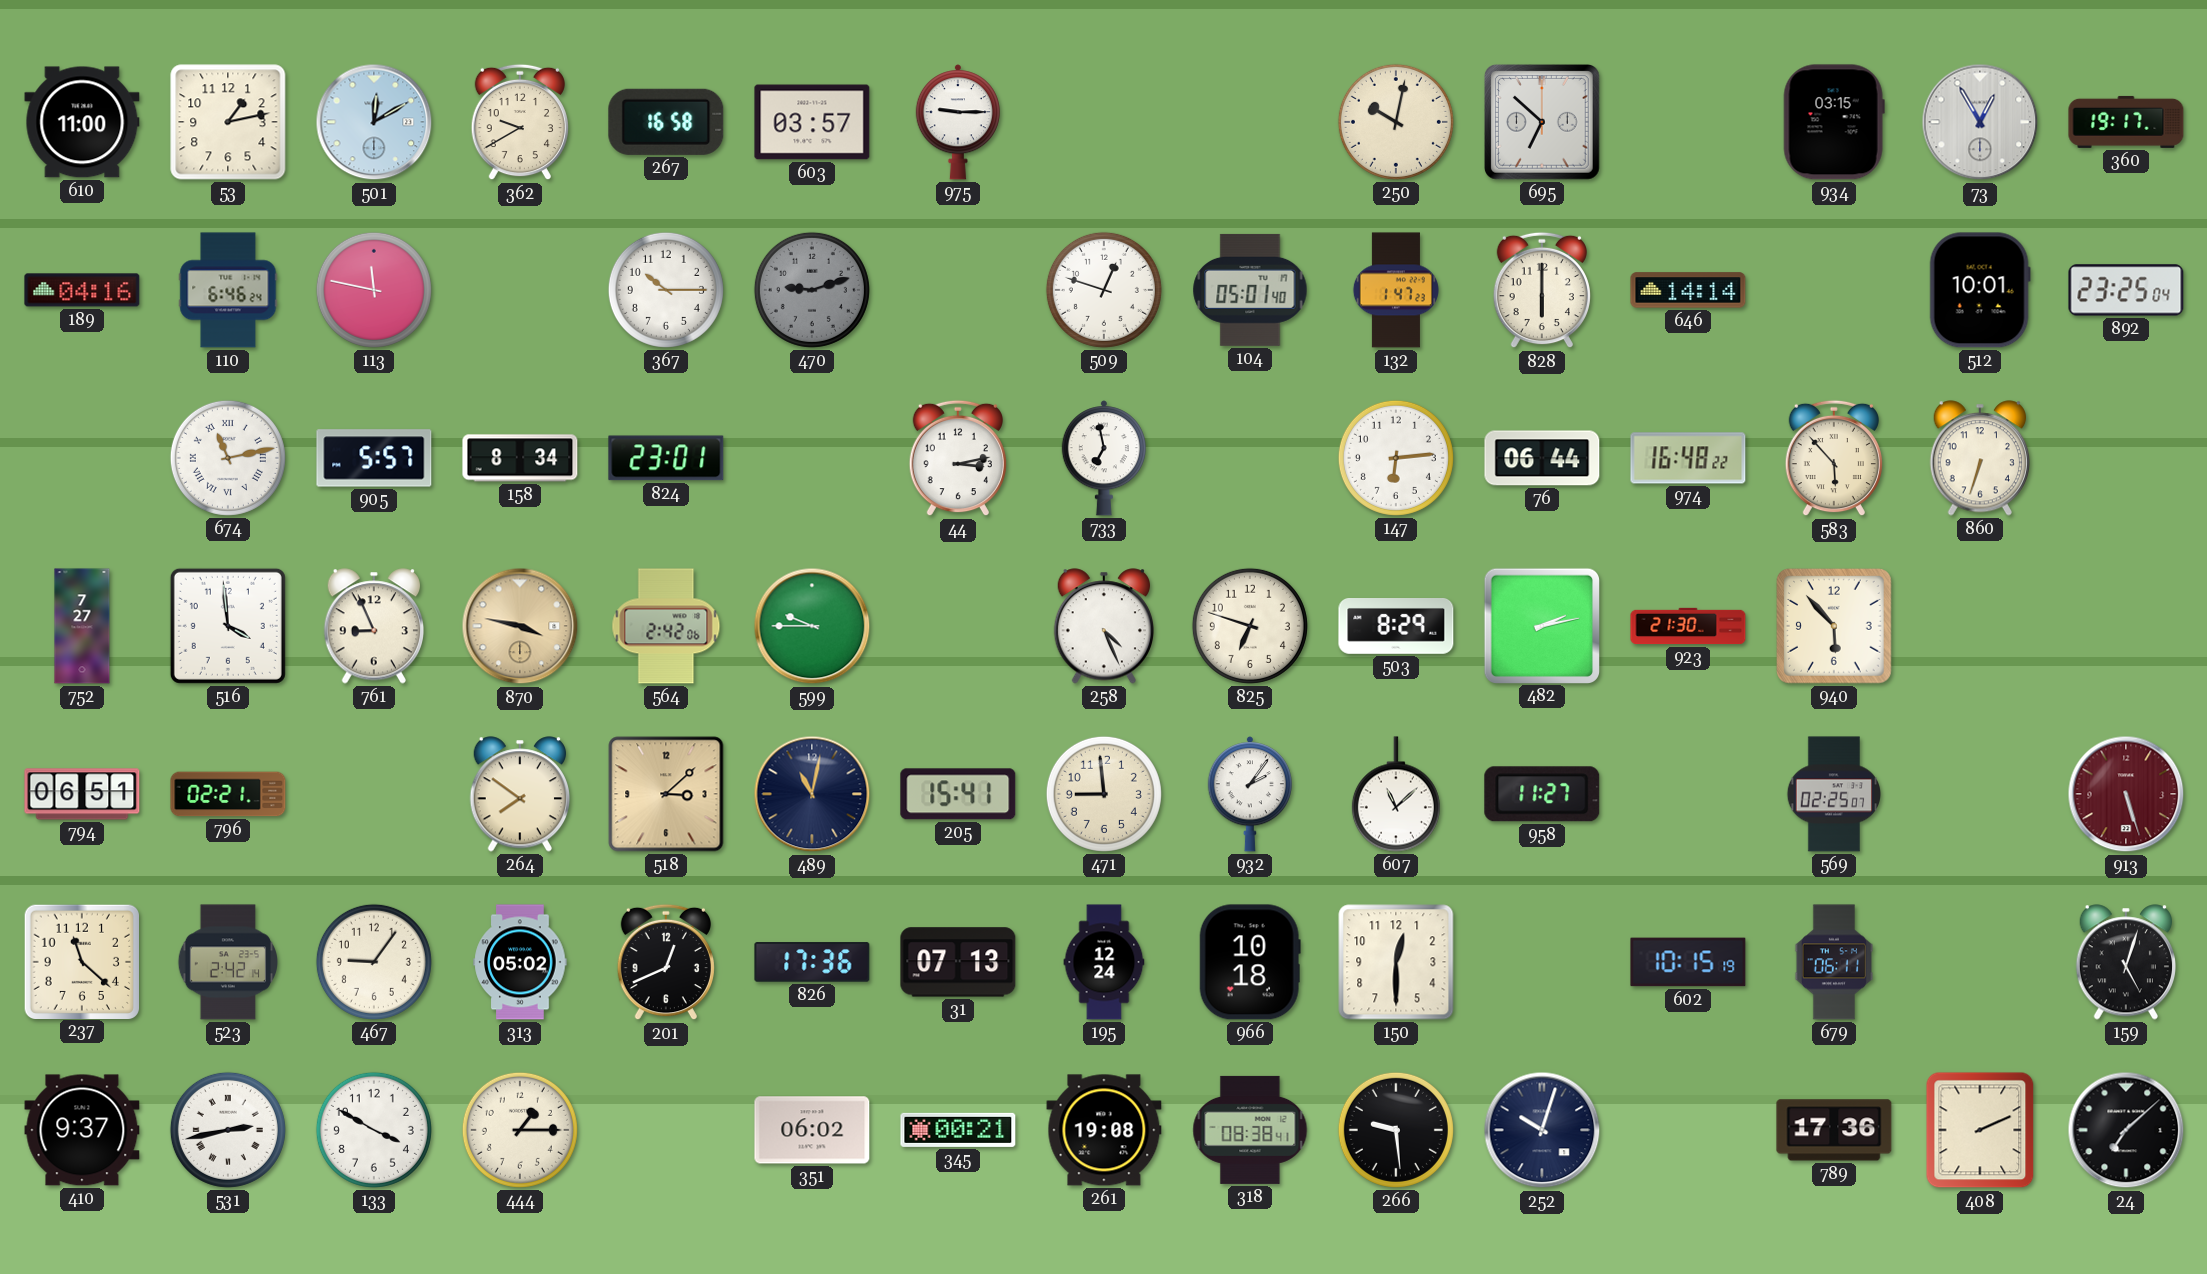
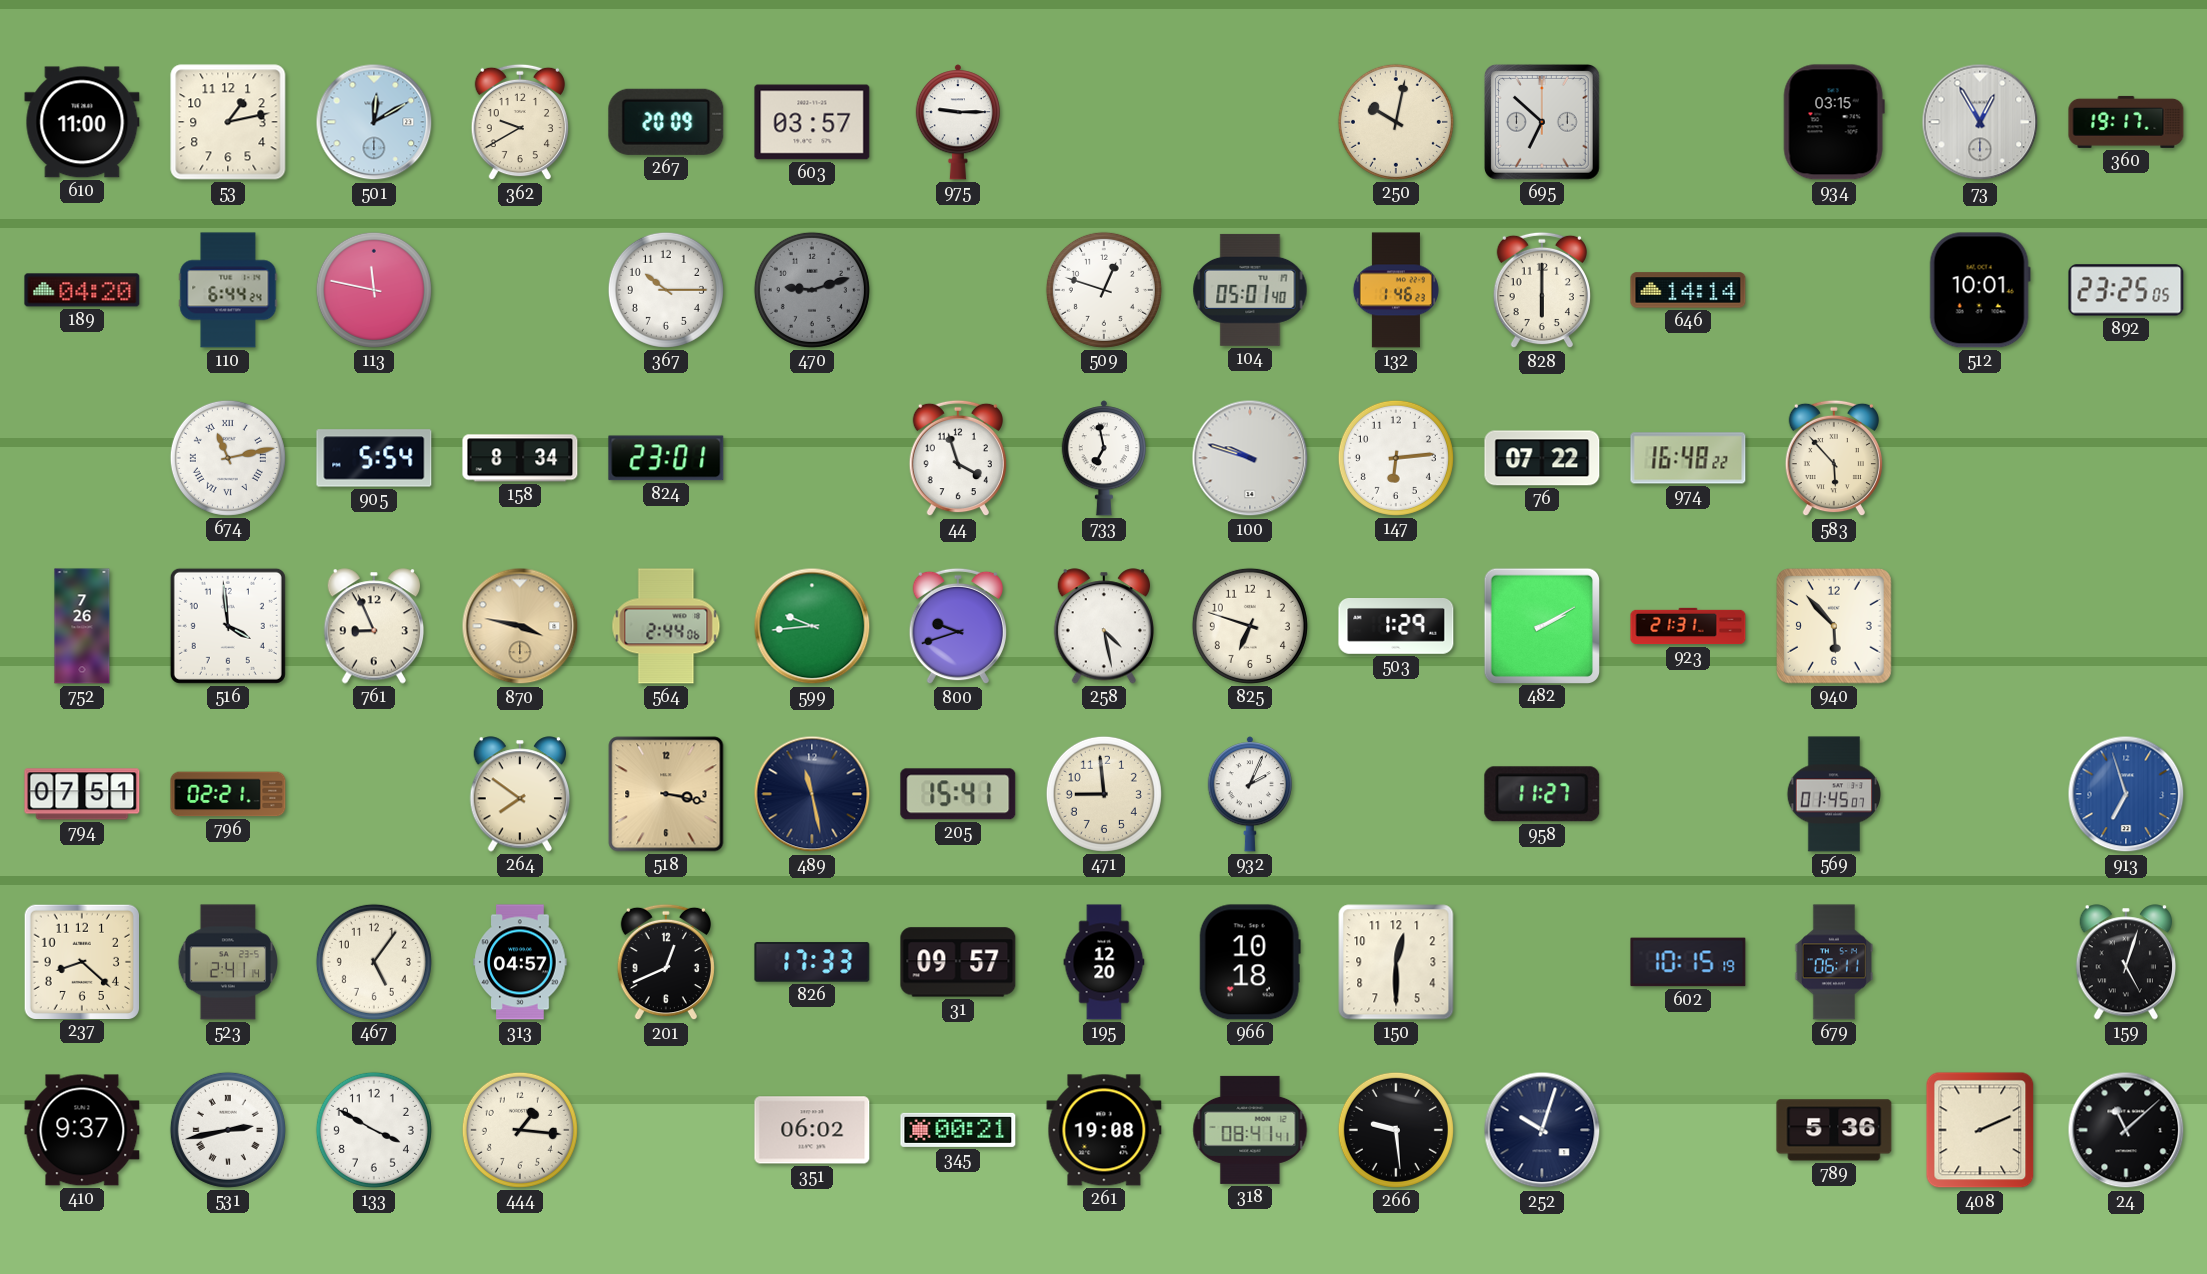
267: 16:58 -> 20:09
189: 04:16 -> 04:20
110: 6:46 -> 6:44
132: 1:47 -> 1:46
892: 23:25:04 -> 23:25:05
905: 5:57 -> 5:54
44: 3:13 -> 3:57
100: none -> 9:48
76: 06:44 -> 07:22
860: 6:33 -> none
752: 7:27 -> 7:26
564: 2:42 -> 2:44
599: 9:45 -> 9:44
800: none -> 9:42
258: 4:26 -> 4:28
503: 8:29 -> 1:29
482: 2:13 -> 2:10
923: 21:30 -> 21:31
794: 06:51 -> 07:51
518: 3:08 -> 3:17
489: 11:02 -> 11:28
932: 2:06 -> 2:04
607: 11:08 -> none
569: 02:25 -> 01:45
913: 5:27 -> 6:57
913 dial: burgundy -> blue
237: 11:22 -> 8:22
523: 2:42 -> 2:41
467: 9:06 -> 5:06
313: 05:02 -> 04:57
826: 17:36 -> 17:33
31: 07:13 -> 09:57
195: 12:24 -> 12:20
444: 1:15 -> 1:16
318: 08:38 -> 08:41
789: 17:36 -> 5:36
24: 7:08 -> 11:08
